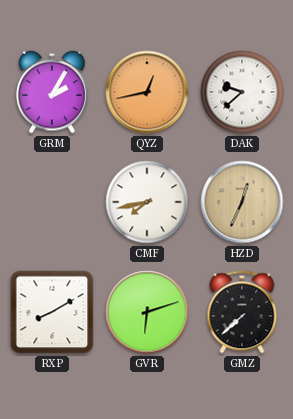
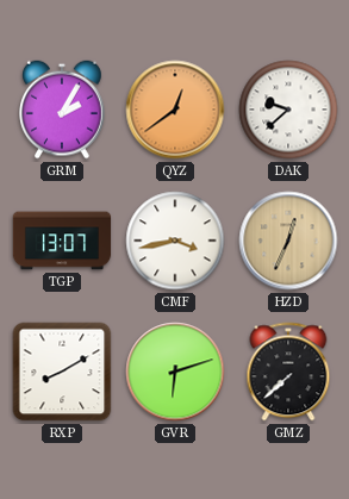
QYZ: 12:43 -> 12:39
TGP: none -> 13:07
CMF: 7:43 -> 3:43
